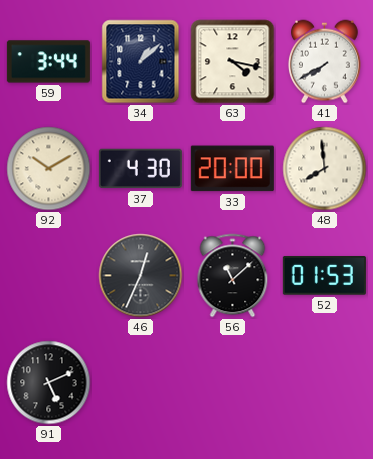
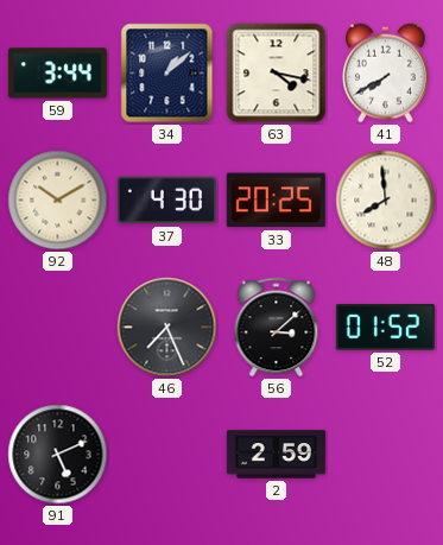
33: 20:00 -> 20:25
46: 12:34 -> 7:26
56: 11:08 -> 3:08
52: 01:53 -> 01:52
2: none -> 2:59
